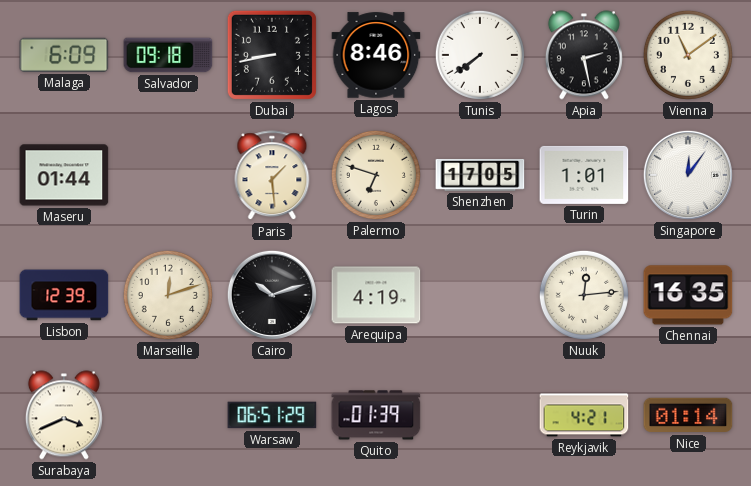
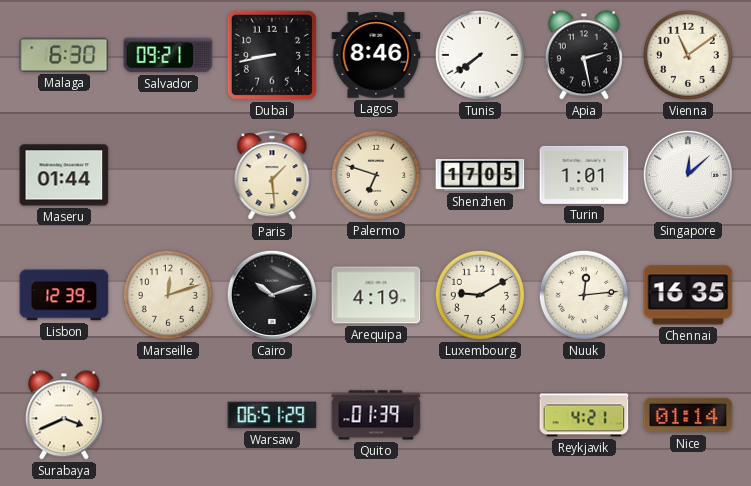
Malaga: 6:09 -> 6:30
Salvador: 09:18 -> 09:21
Singapore: 12:06 -> 12:08
Luxembourg: none -> 9:10
